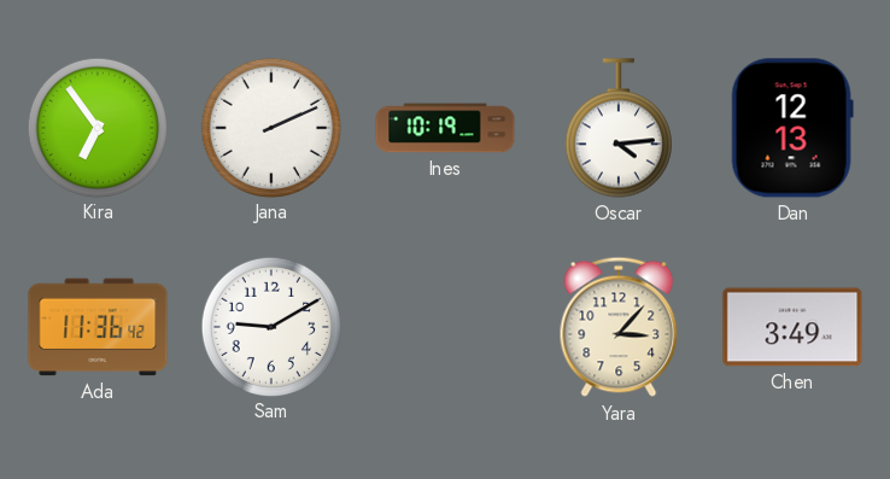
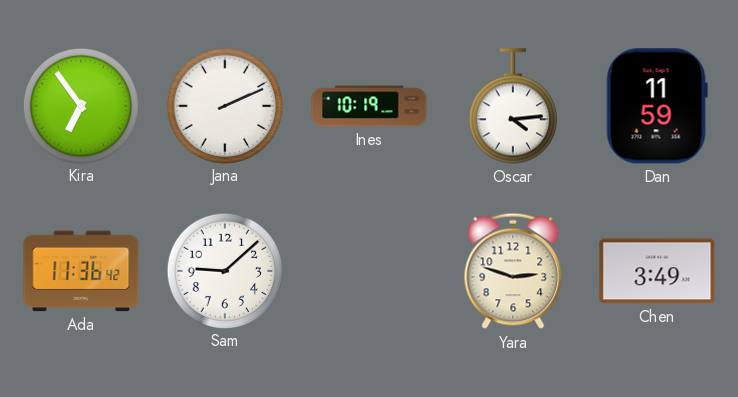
Dan: 12:13 -> 11:59
Sam: 9:10 -> 9:08
Yara: 3:07 -> 2:48
